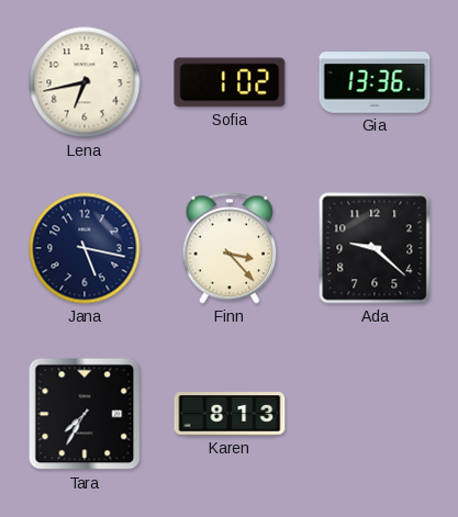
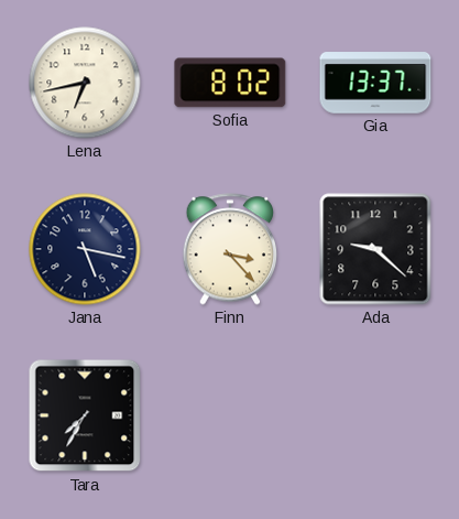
Sofia: 1:02 -> 8:02
Gia: 13:36 -> 13:37
Karen: 8:13 -> none
